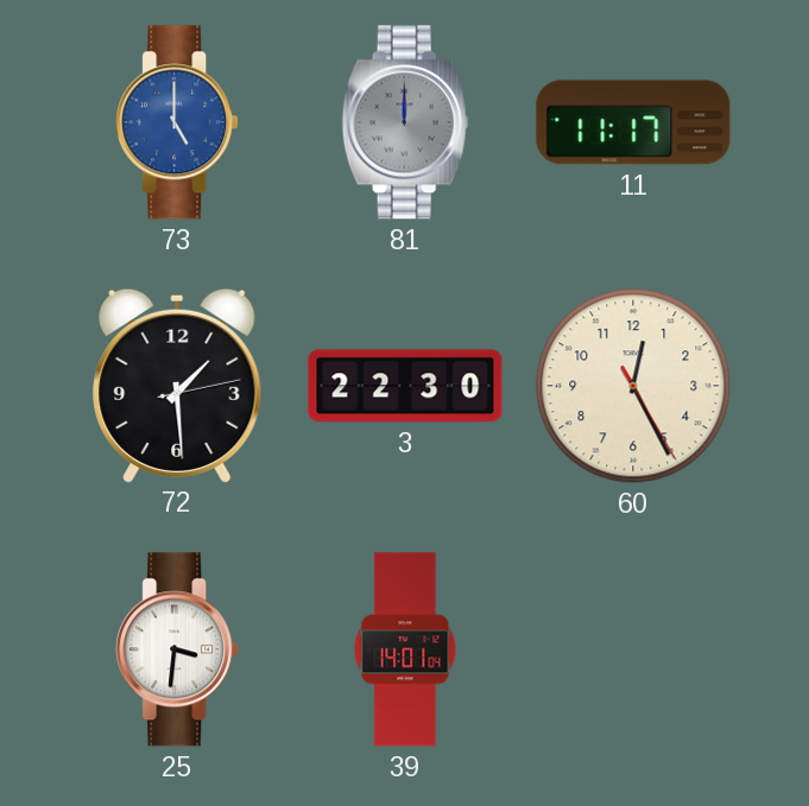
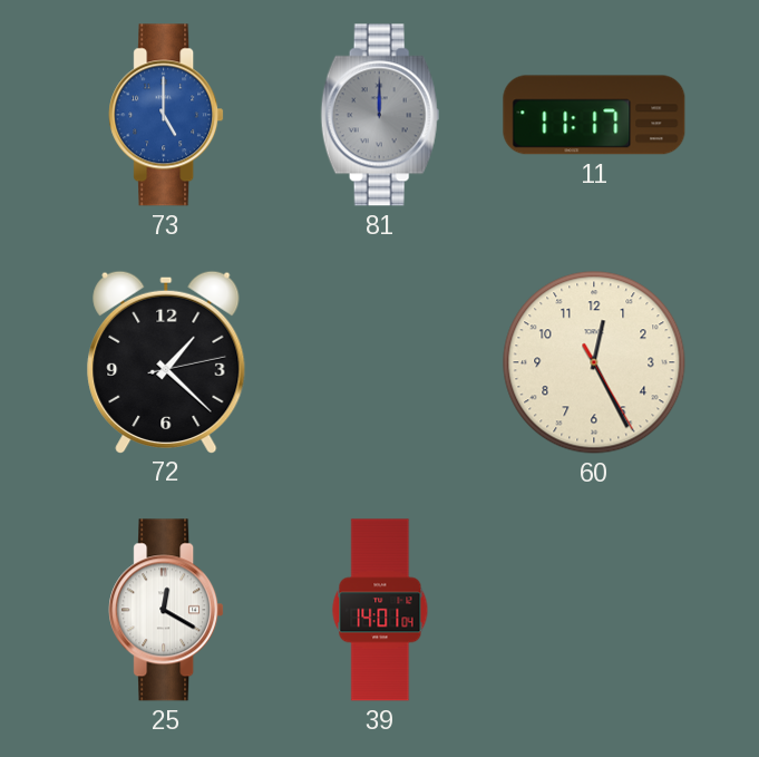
72: 1:29 -> 1:22
3: 22:30 -> none
25: 3:31 -> 12:20
